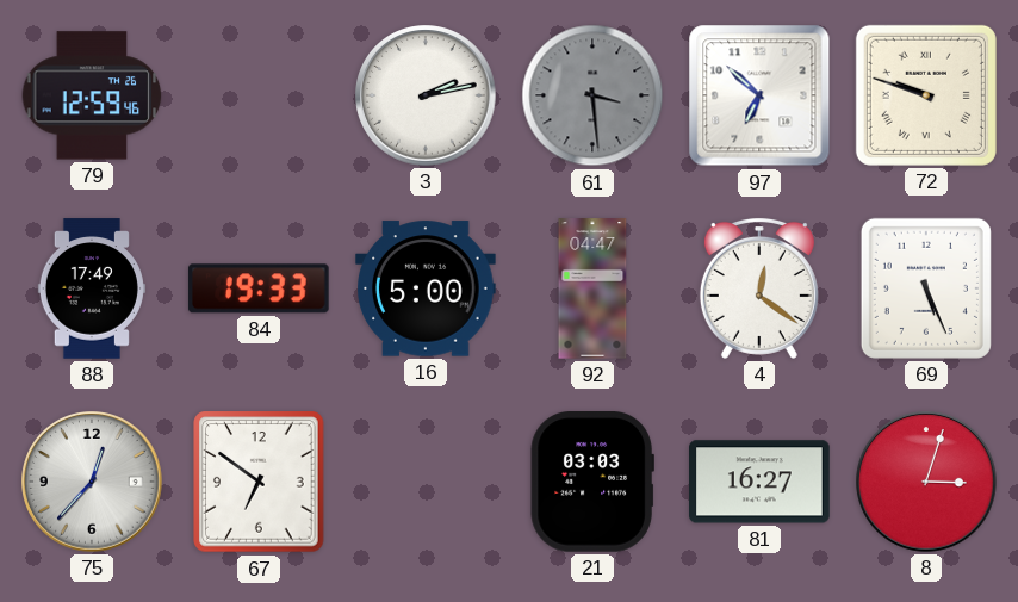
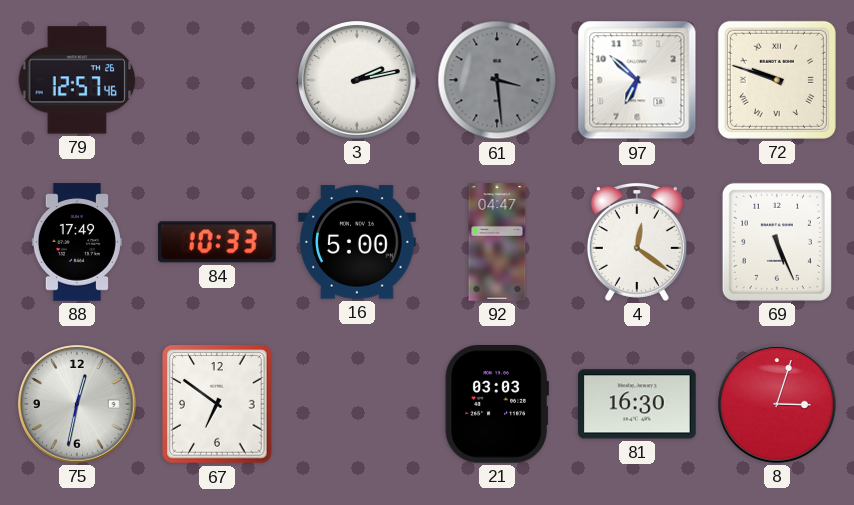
79: 12:59 -> 12:57
84: 19:33 -> 10:33
75: 12:37 -> 12:32
81: 16:27 -> 16:30
